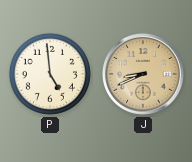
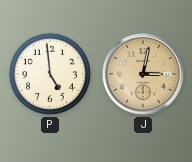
J: 8:41 -> 3:02
